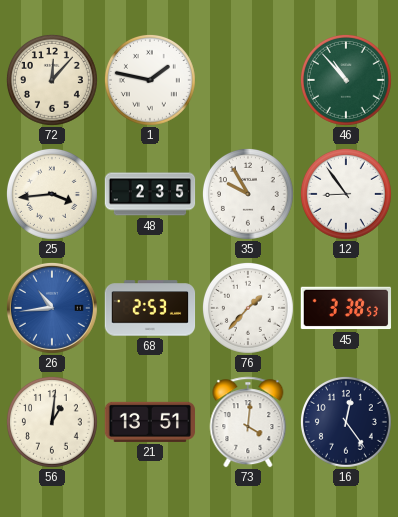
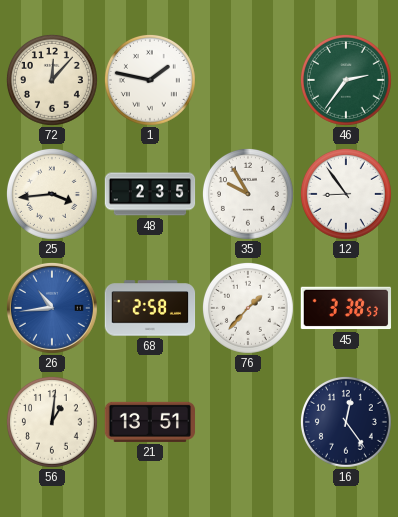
46: 10:53 -> 2:36
68: 2:53 -> 2:58
73: 4:01 -> none
